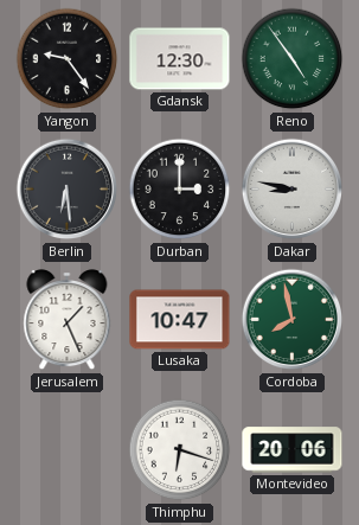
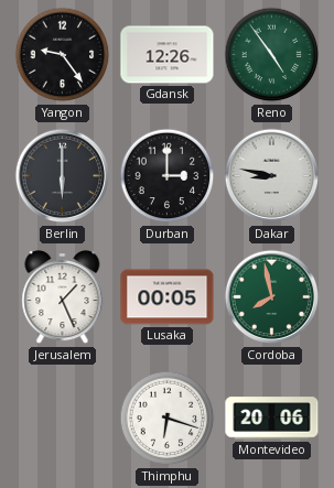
Gdansk: 12:30 -> 12:26
Berlin: 6:29 -> 6:00
Lusaka: 10:47 -> 00:05
